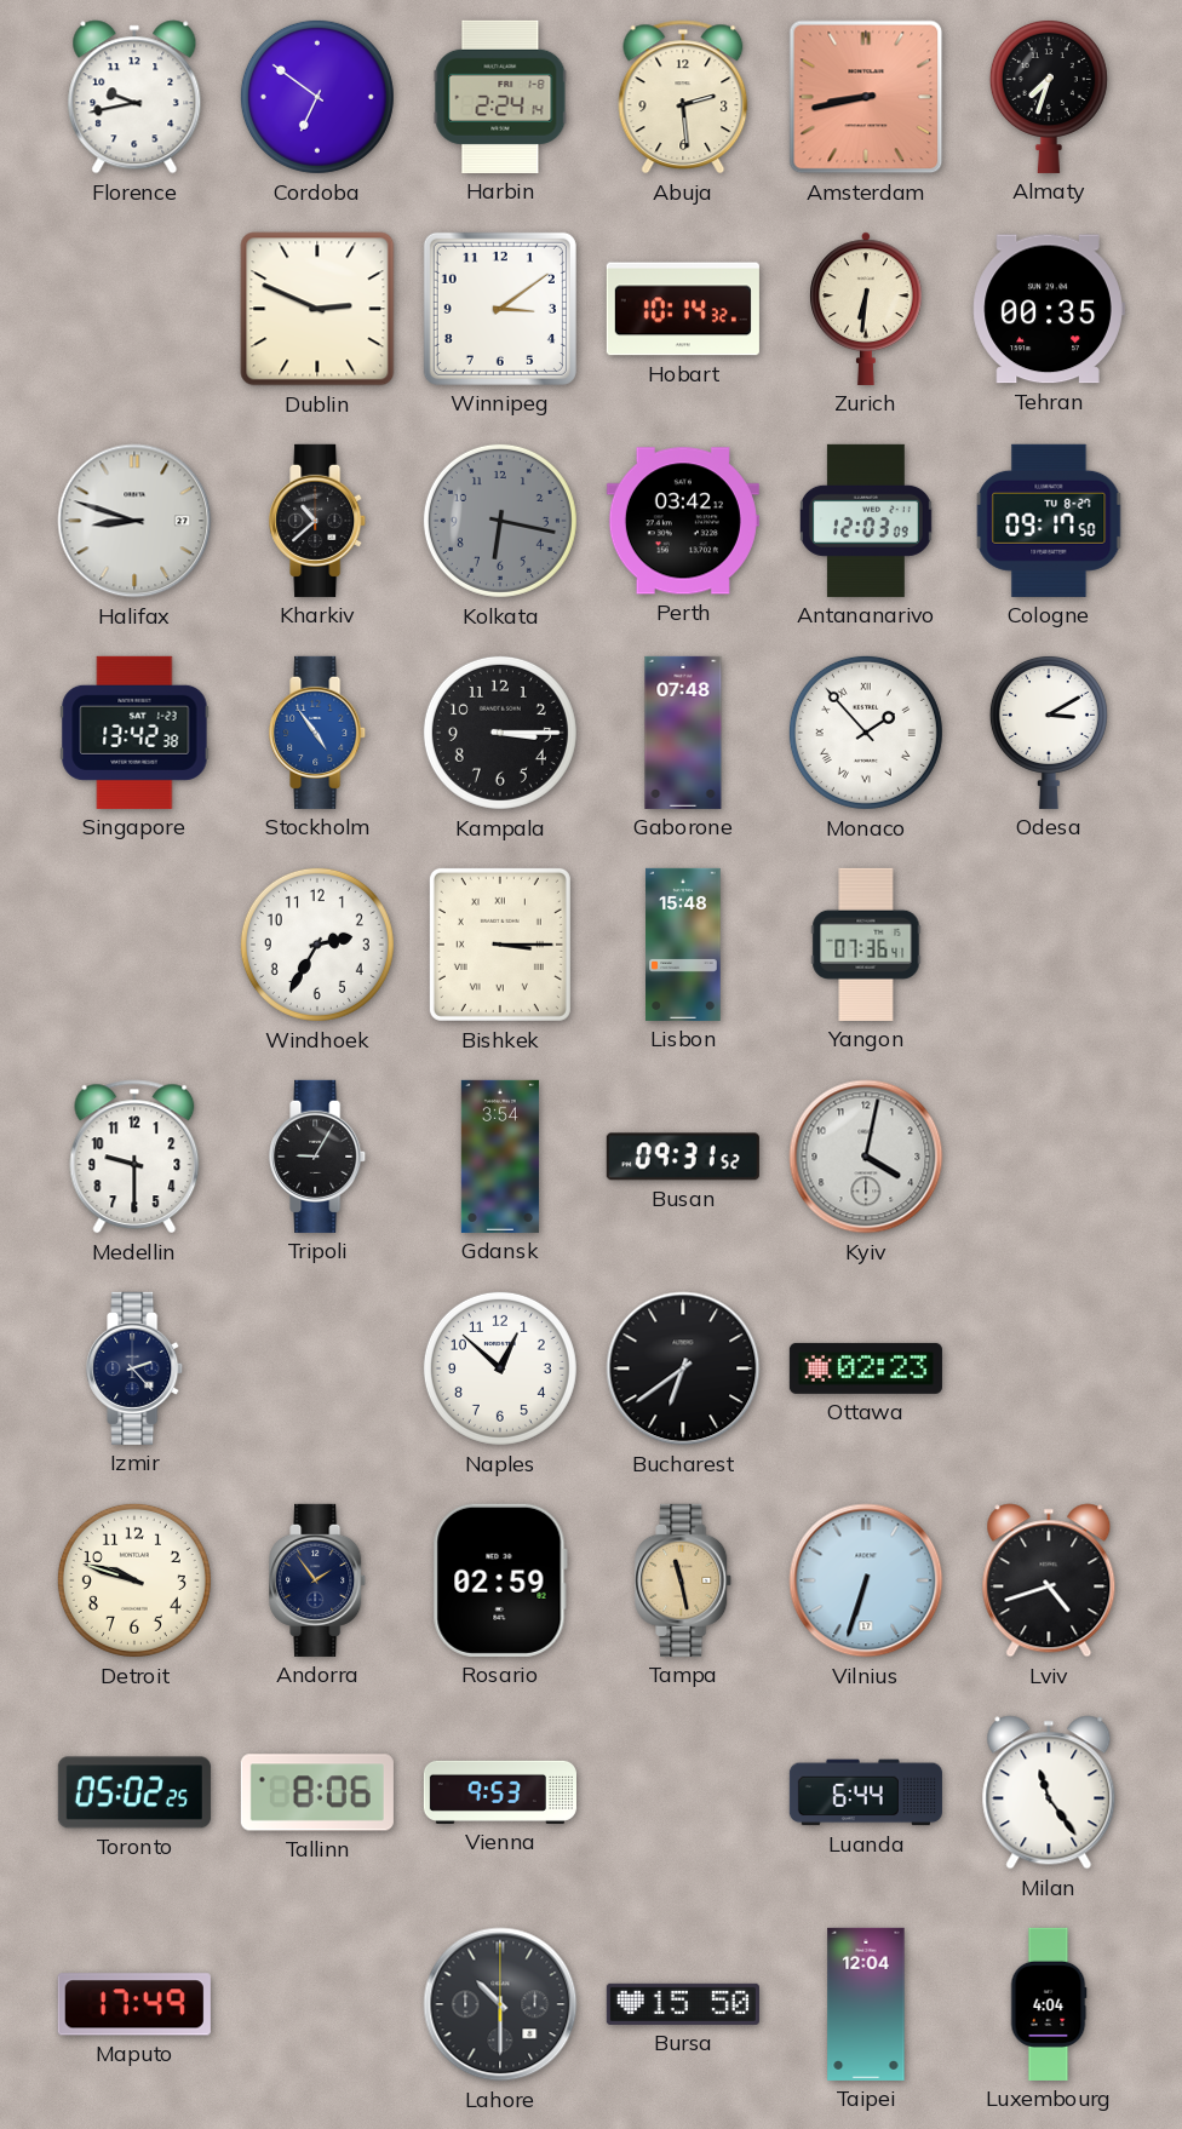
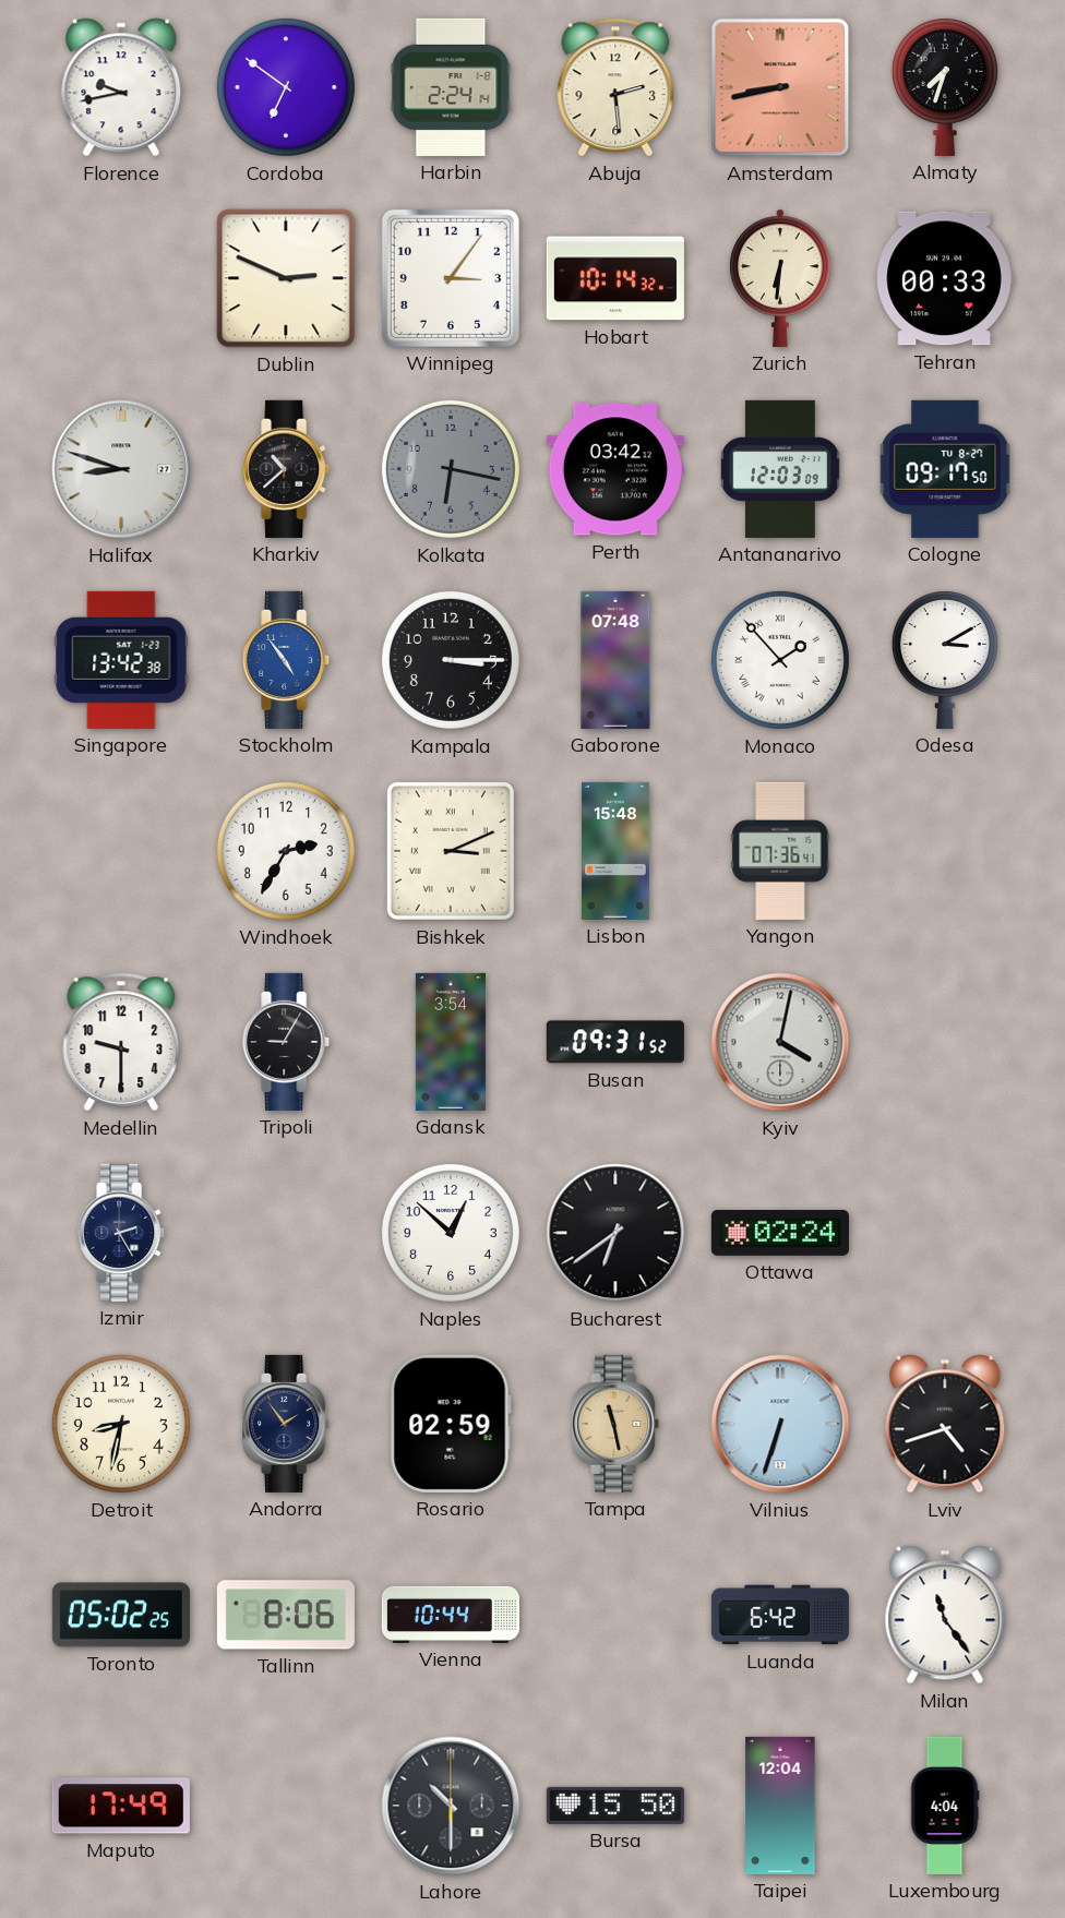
Winnipeg: 3:09 -> 3:06
Tehran: 00:35 -> 00:33
Bishkek: 3:15 -> 3:11
Izmir: 2:23 -> 2:25
Ottawa: 02:23 -> 02:24
Detroit: 9:48 -> 8:32
Vienna: 9:53 -> 10:44
Luanda: 6:44 -> 6:42
